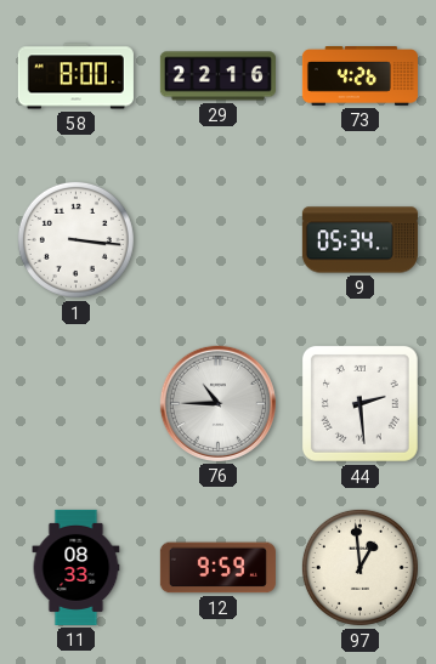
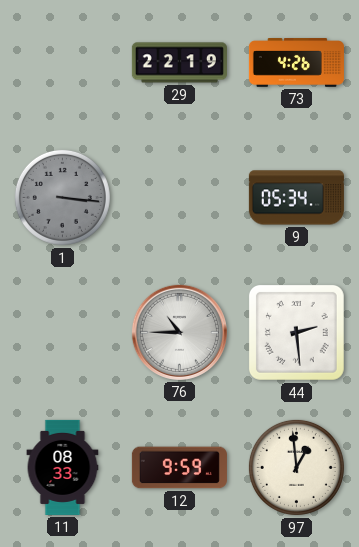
58: 8:00 -> none
29: 22:16 -> 22:19
1 dial: white -> grey
